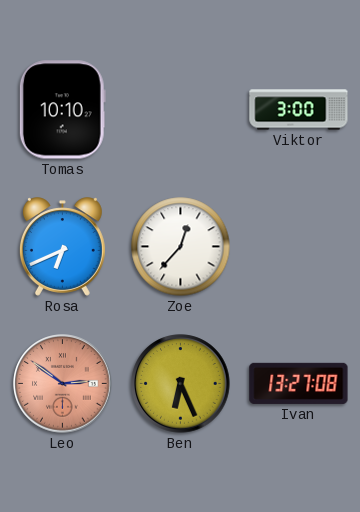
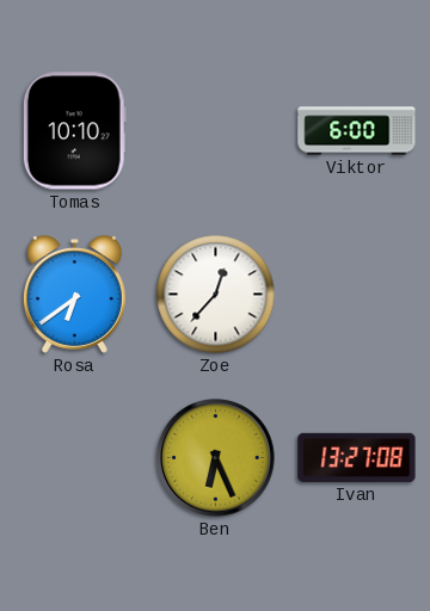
Viktor: 3:00 -> 6:00
Rosa: 6:41 -> 6:39
Leo: 2:51 -> none
